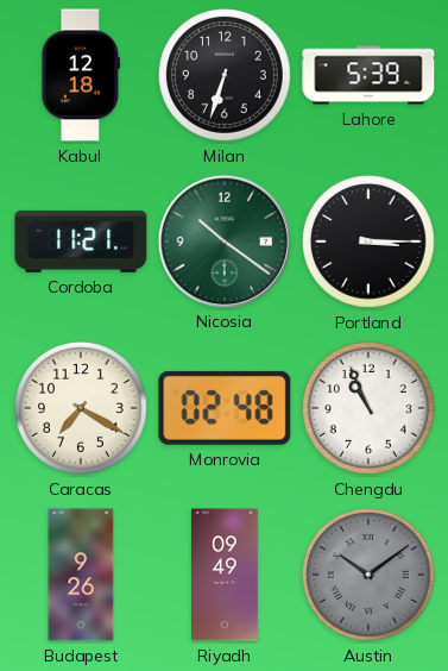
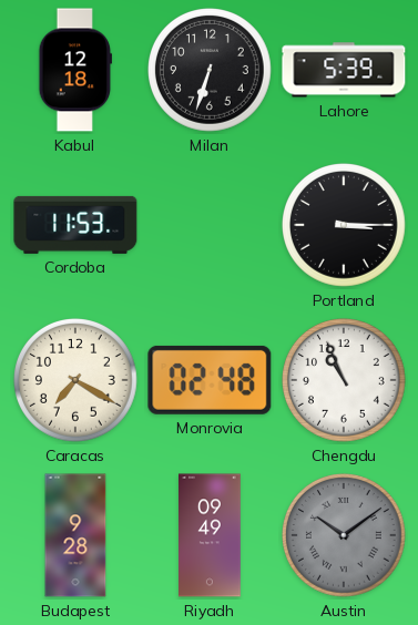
Cordoba: 11:21 -> 11:53
Nicosia: 10:21 -> none
Budapest: 9:26 -> 9:28
